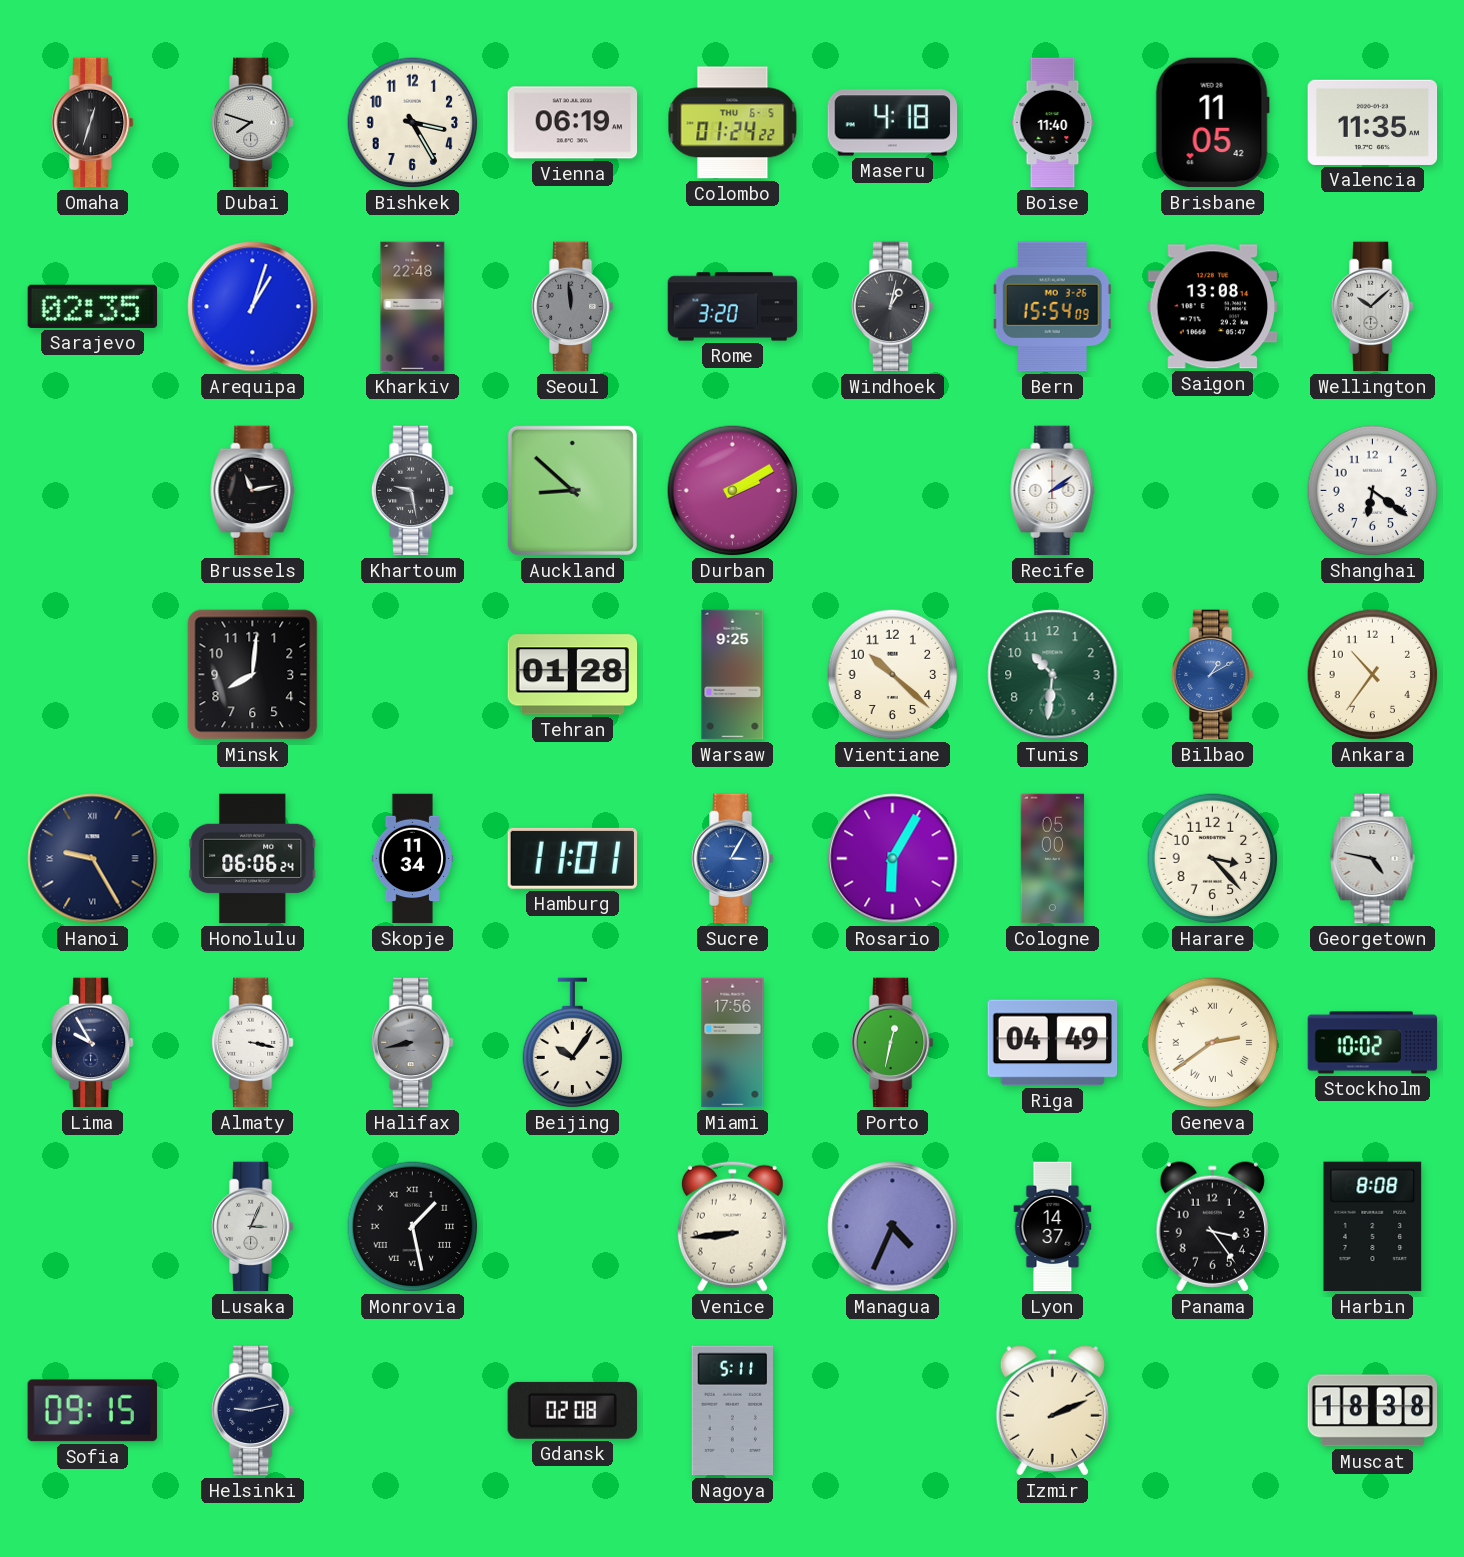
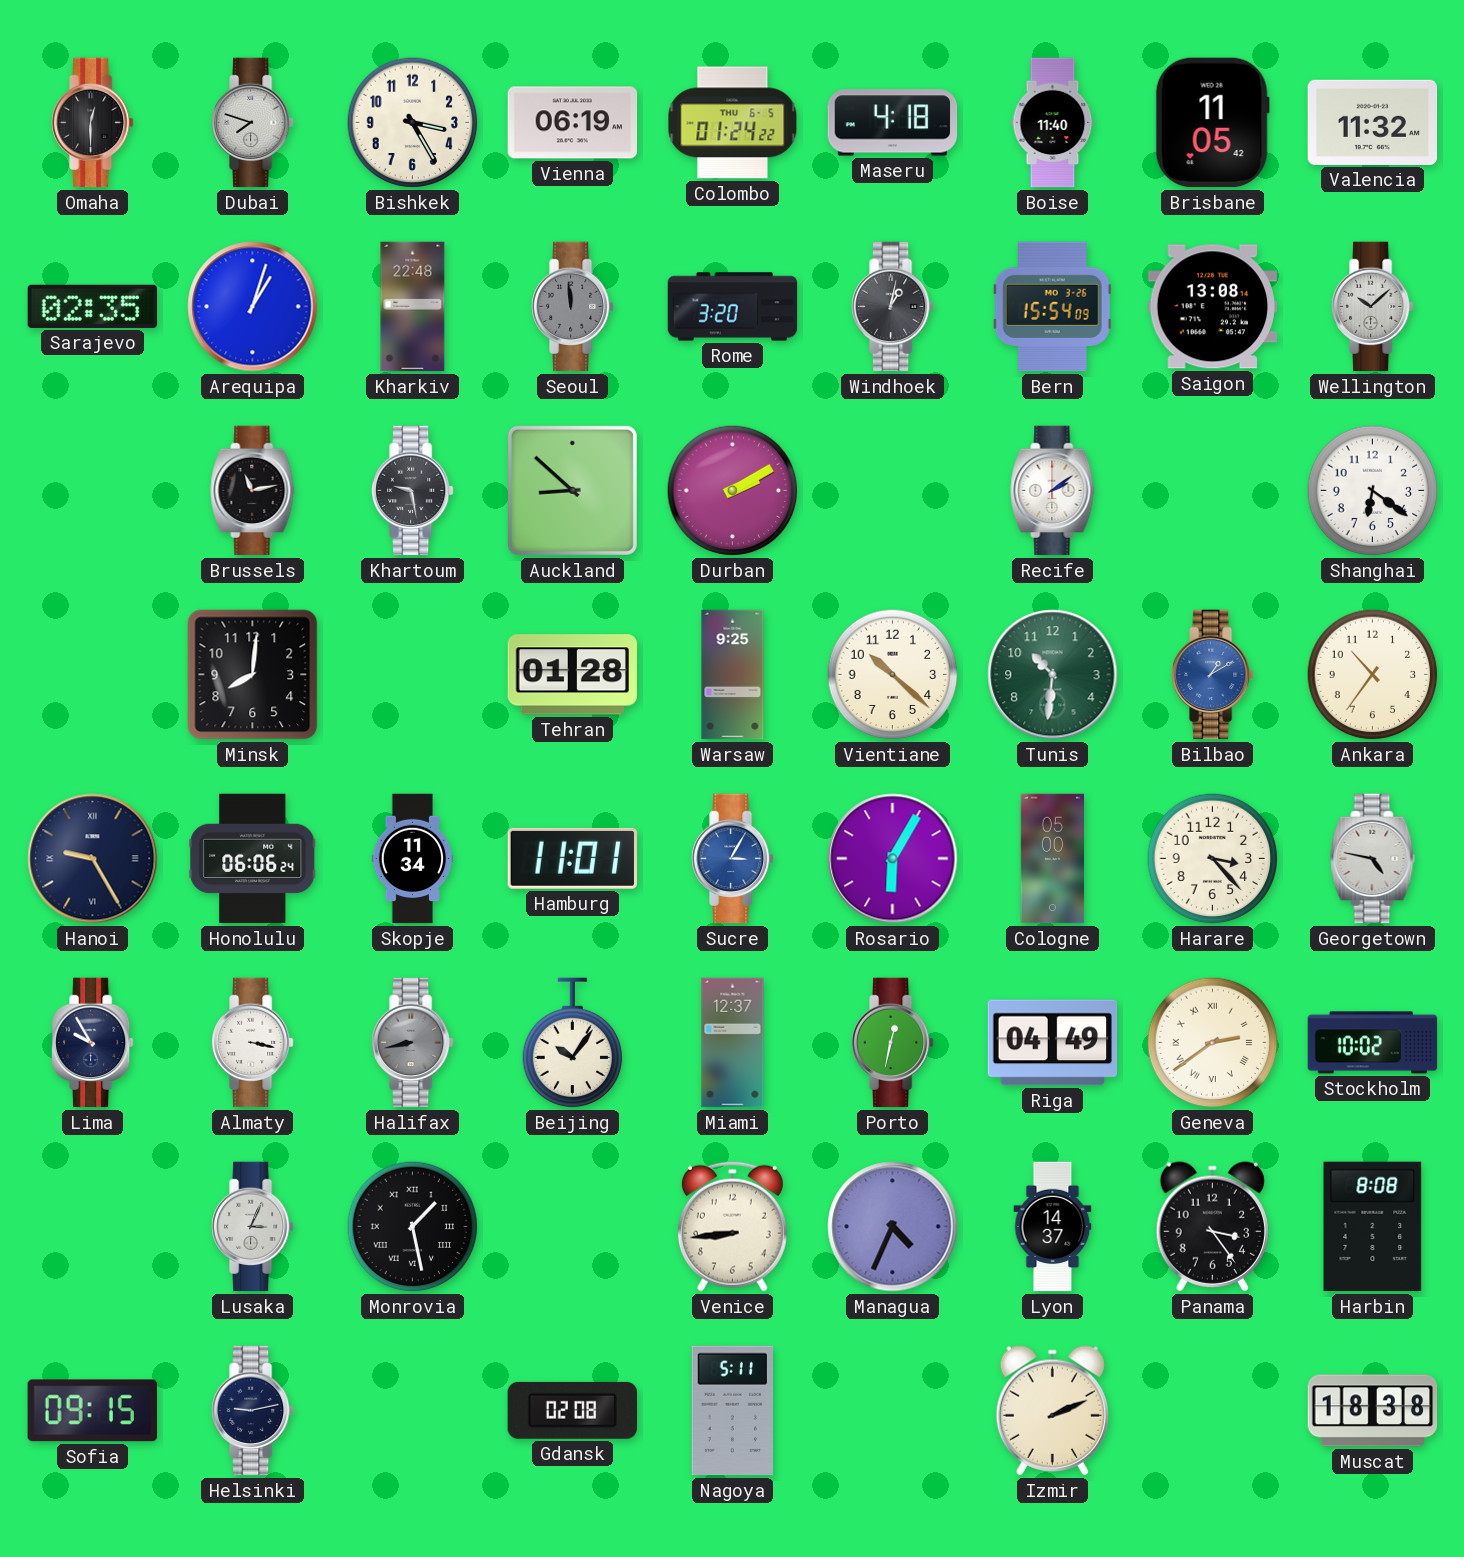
Omaha: 12:33 -> 12:30
Valencia: 11:35 -> 11:32
Miami: 17:56 -> 12:37
